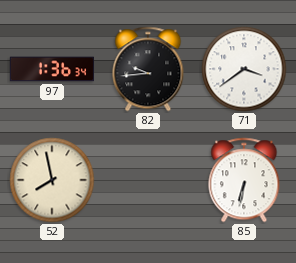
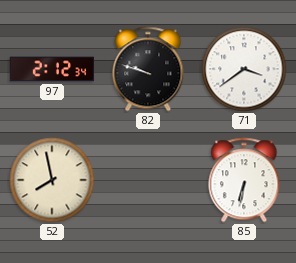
97: 1:36 -> 2:12
82: 9:44 -> 9:48
